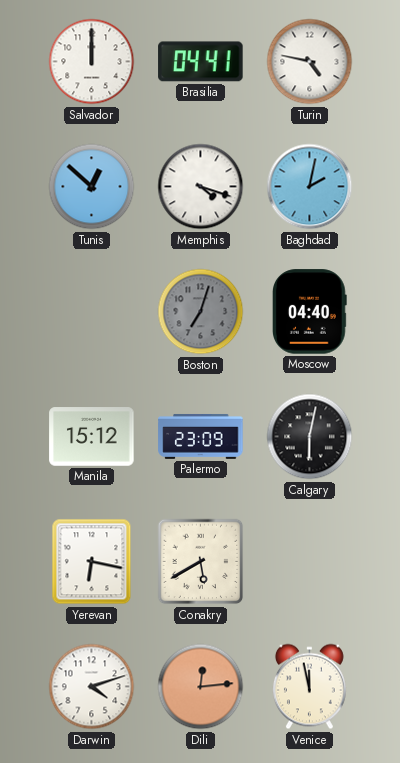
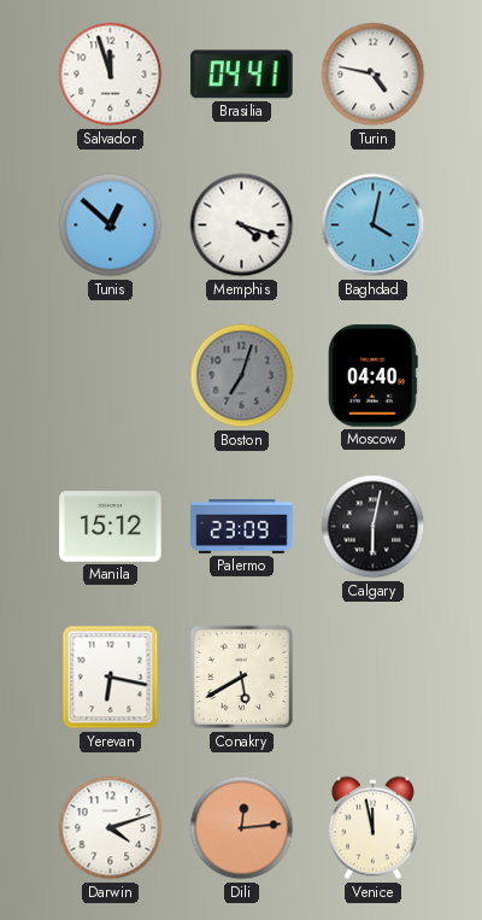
Salvador: 12:00 -> 11:57
Baghdad: 2:02 -> 4:02
